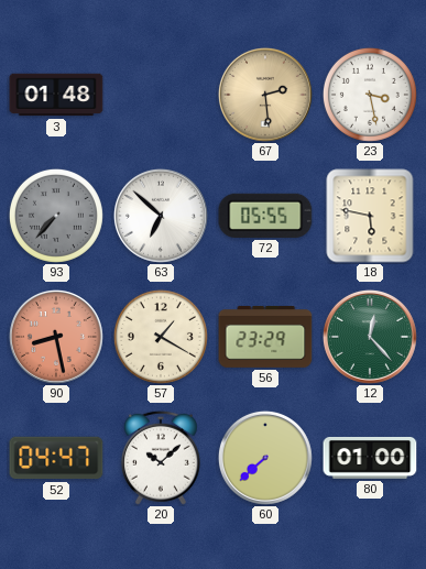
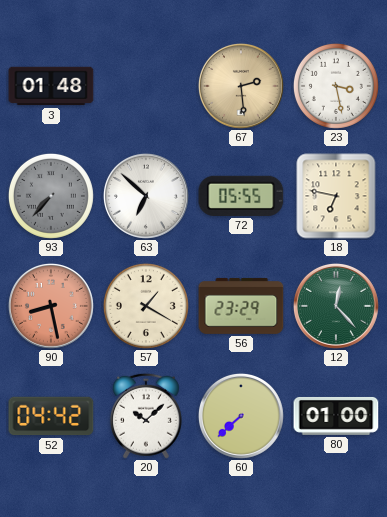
18: 5:47 -> 6:47
52: 04:47 -> 04:42
